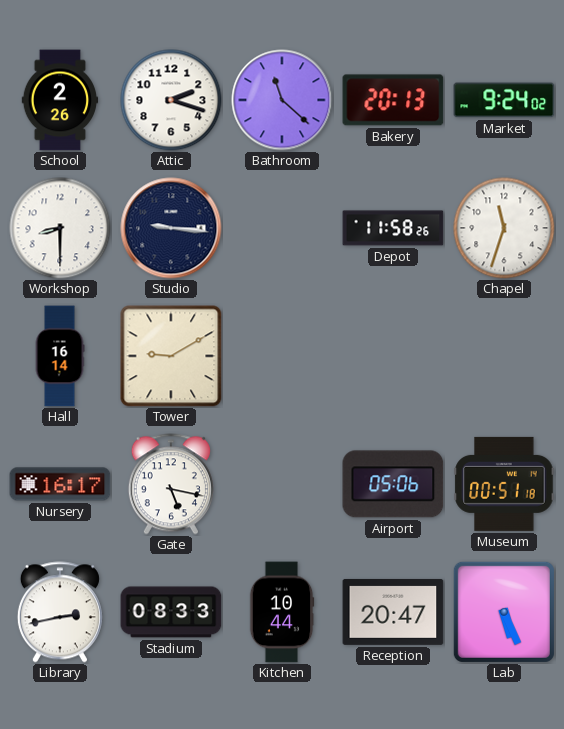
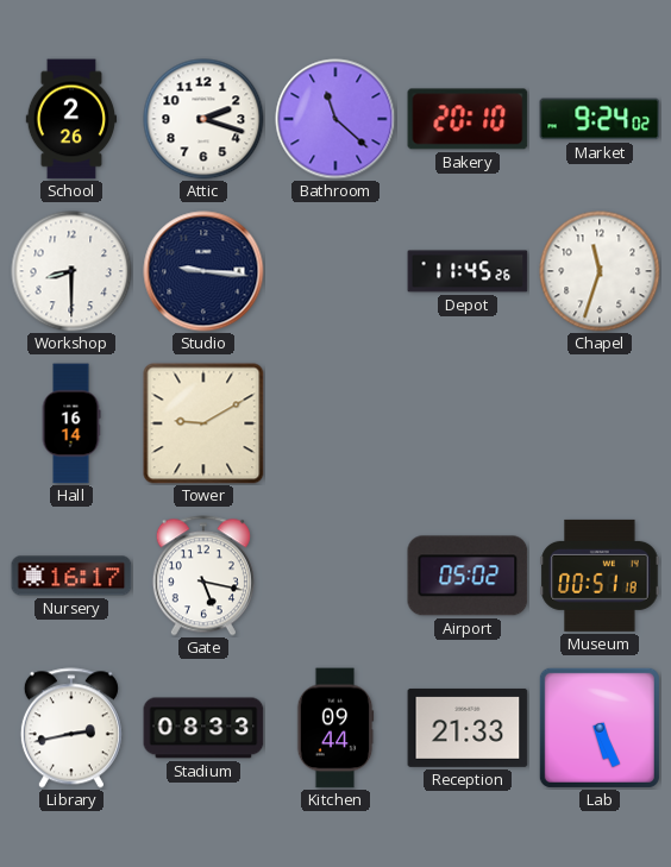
Bakery: 20:13 -> 20:10
Depot: 11:58 -> 11:45
Airport: 05:06 -> 05:02
Kitchen: 10:44 -> 09:44
Reception: 20:47 -> 21:33
